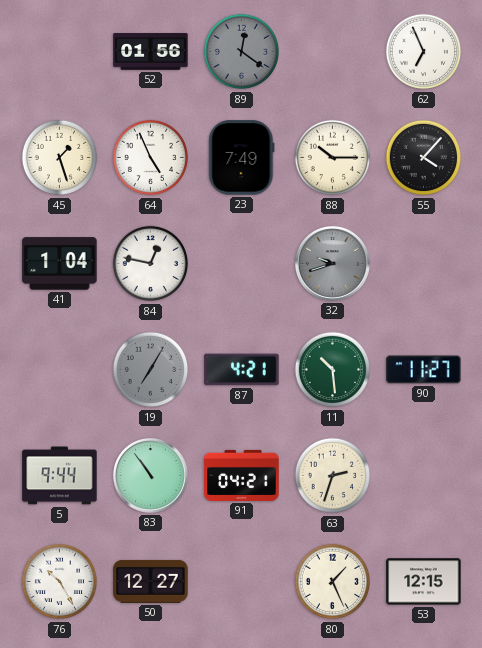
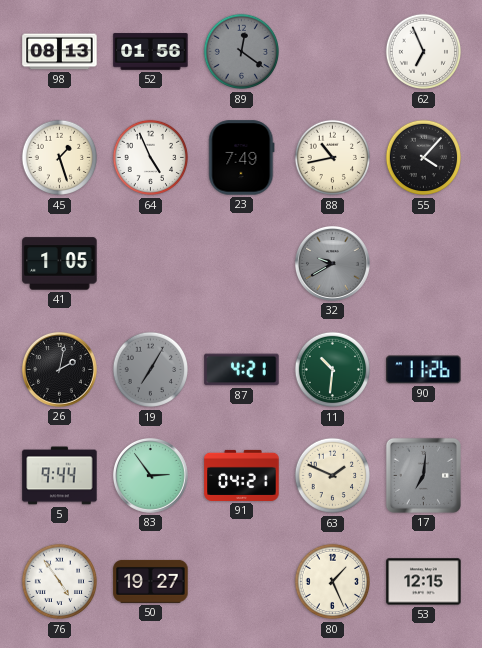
98: none -> 08:13
88: 10:15 -> 10:43
41: 1:04 -> 1:05
84: 12:47 -> none
32: 9:42 -> 9:40
26: none -> 2:02
11: 10:29 -> 10:31
90: 11:27 -> 11:26
83: 10:54 -> 2:54
63: 2:33 -> 1:49
17: none -> 7:01
76: 10:25 -> 4:54
50: 12:27 -> 19:27
